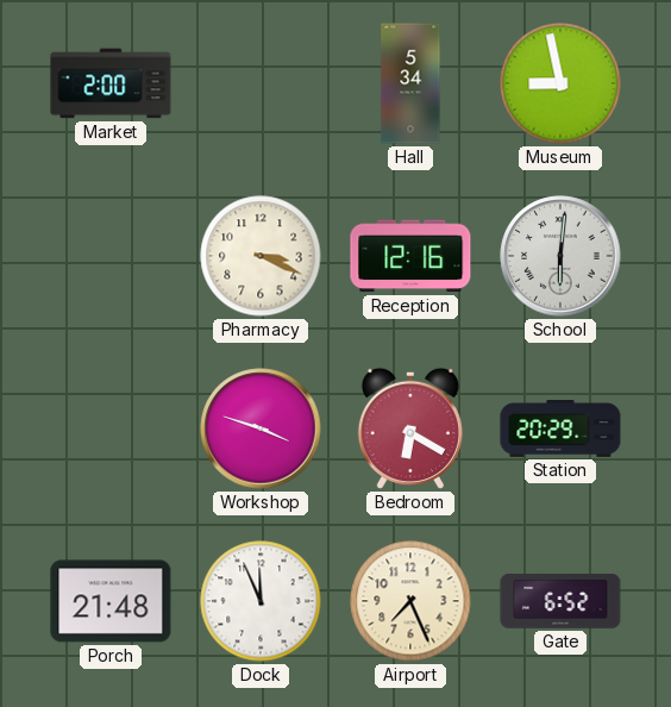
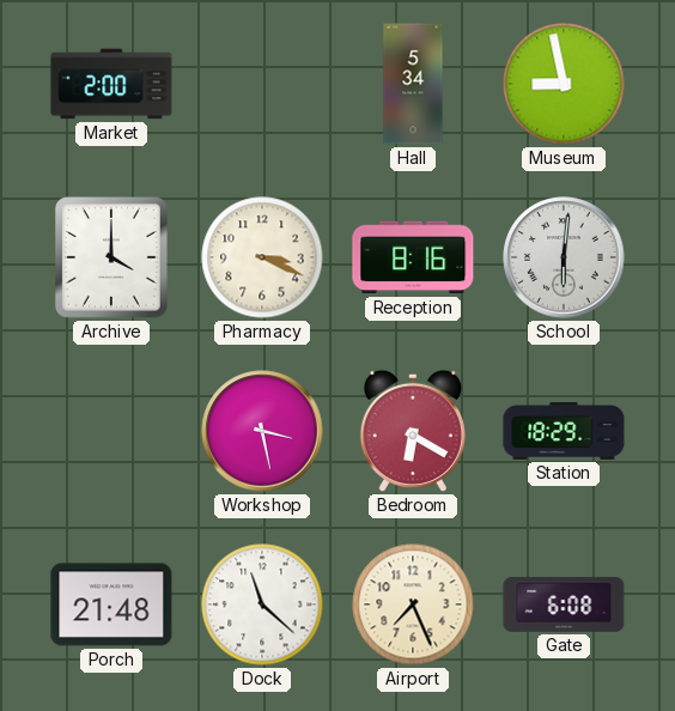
Archive: none -> 4:00
Reception: 12:16 -> 8:16
Workshop: 3:48 -> 3:28
Station: 20:29 -> 18:29
Dock: 11:56 -> 11:22
Gate: 6:52 -> 6:08
